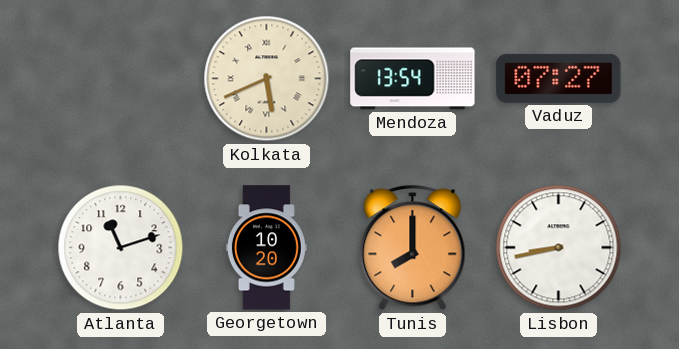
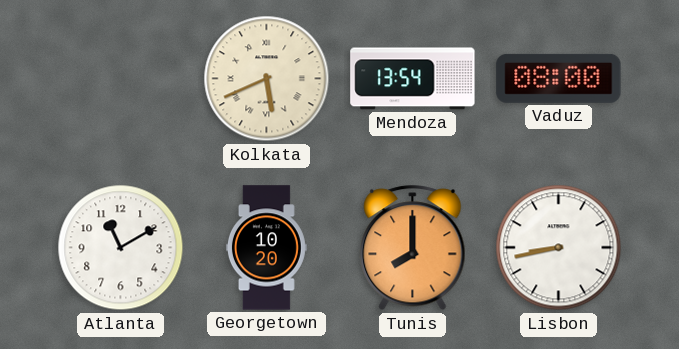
Vaduz: 07:27 -> 08:00
Atlanta: 11:12 -> 11:10
